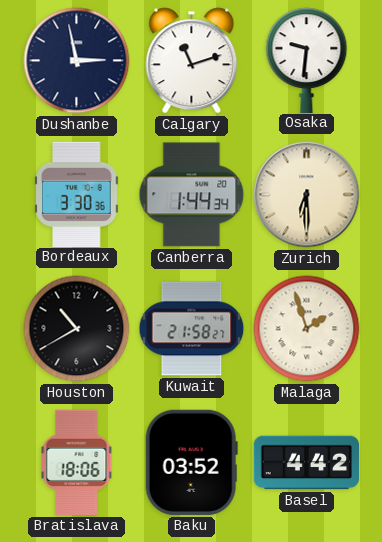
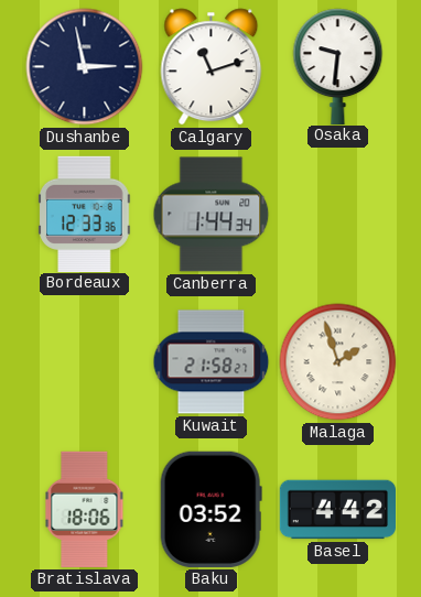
Bordeaux: 3:30 -> 12:33
Zurich: 6:30 -> none
Houston: 10:40 -> none
